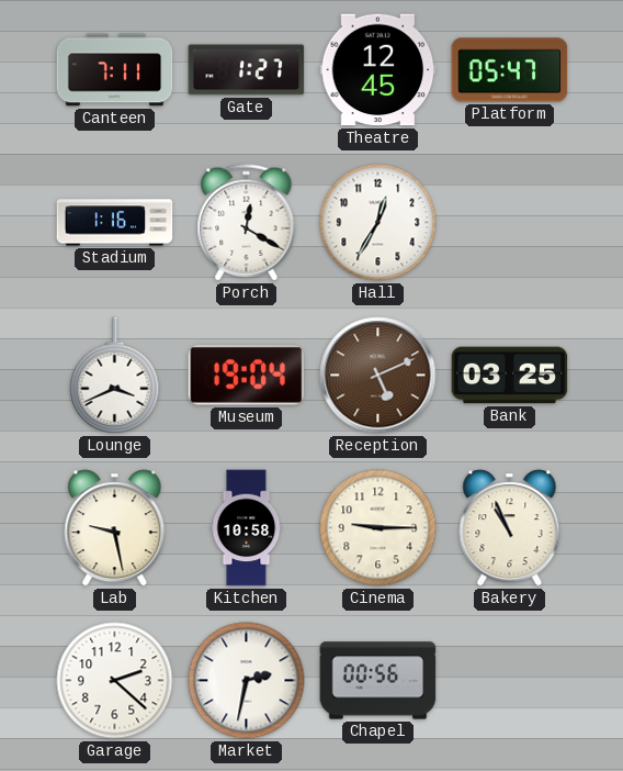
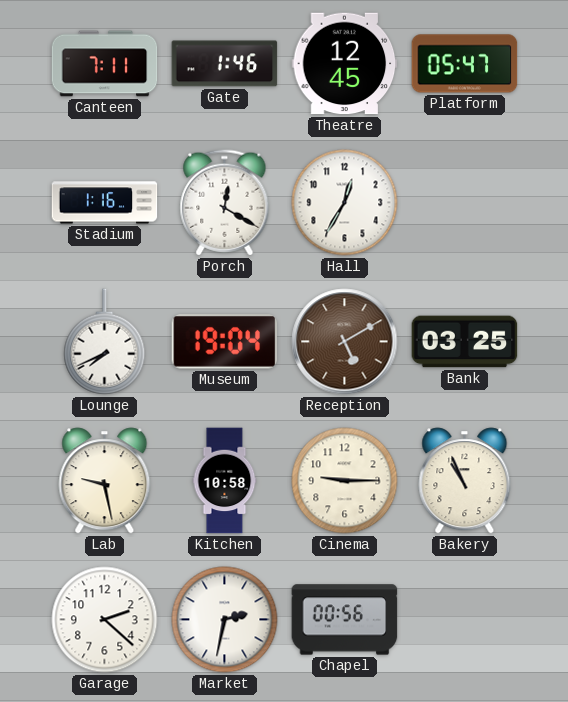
Gate: 1:27 -> 1:46
Lounge: 3:41 -> 7:41
Reception: 5:11 -> 5:10
